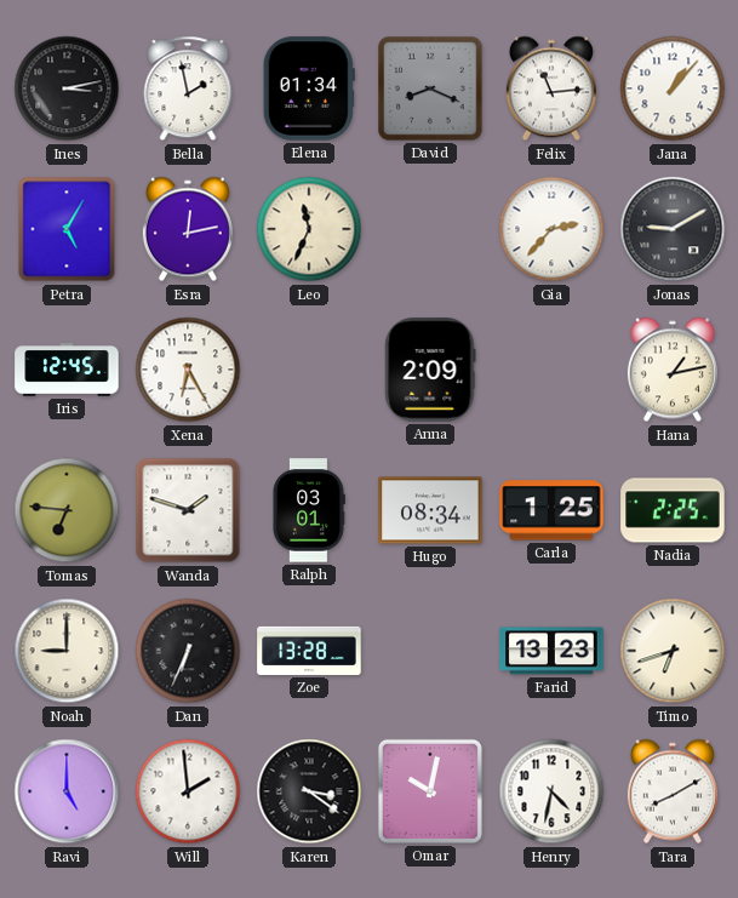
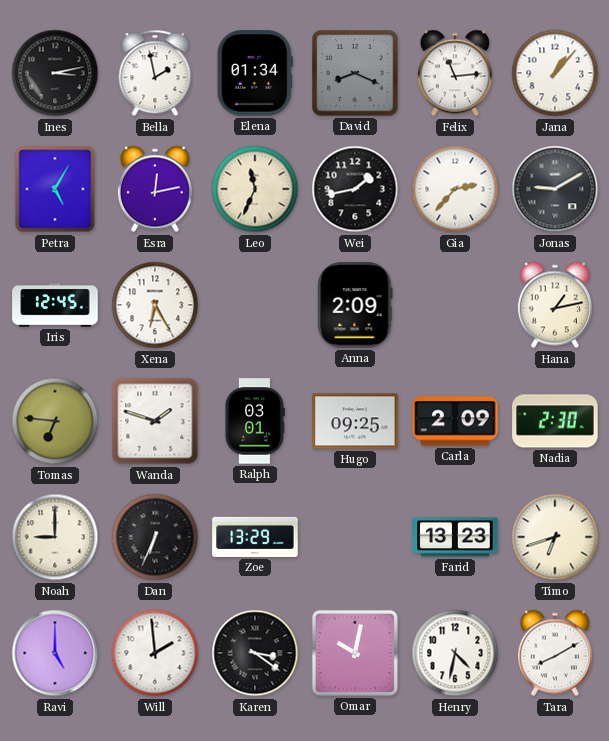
Wei: none -> 1:43
Hugo: 08:34 -> 09:25
Carla: 1:25 -> 2:09
Nadia: 2:25 -> 2:30
Zoe: 13:28 -> 13:29
